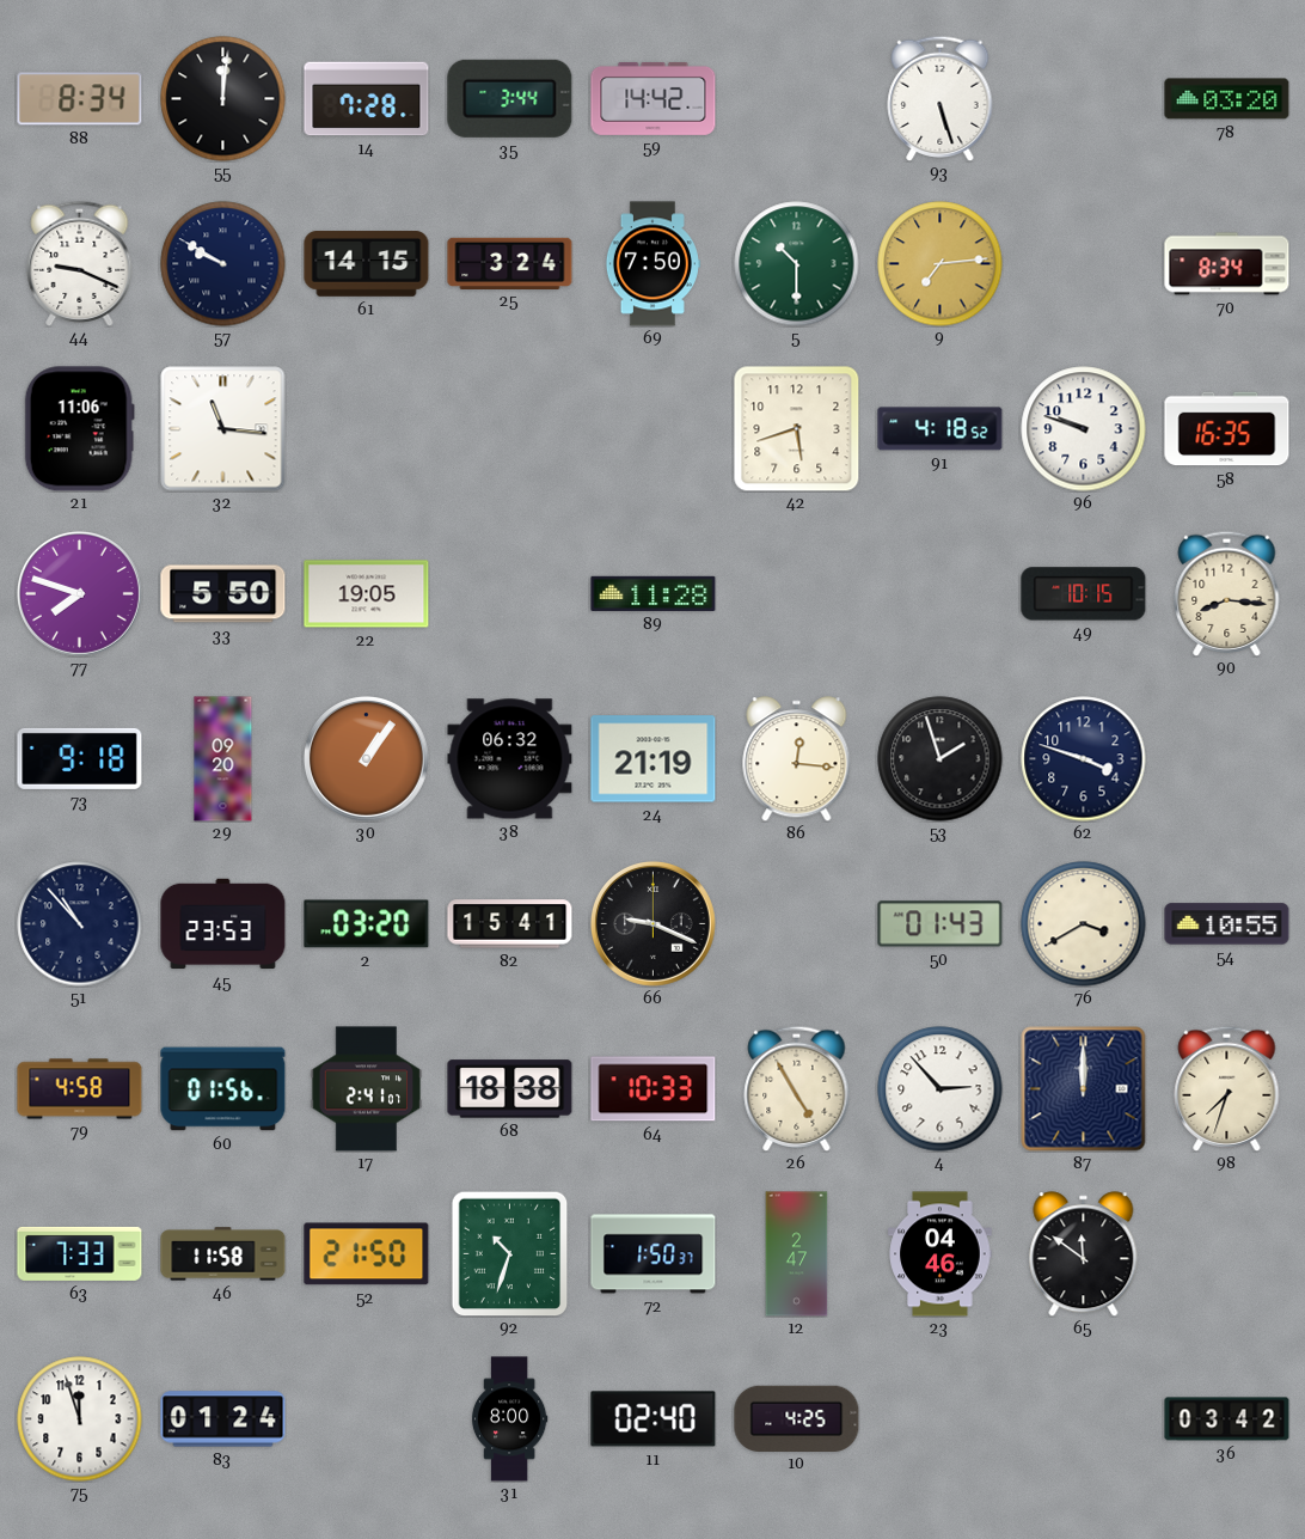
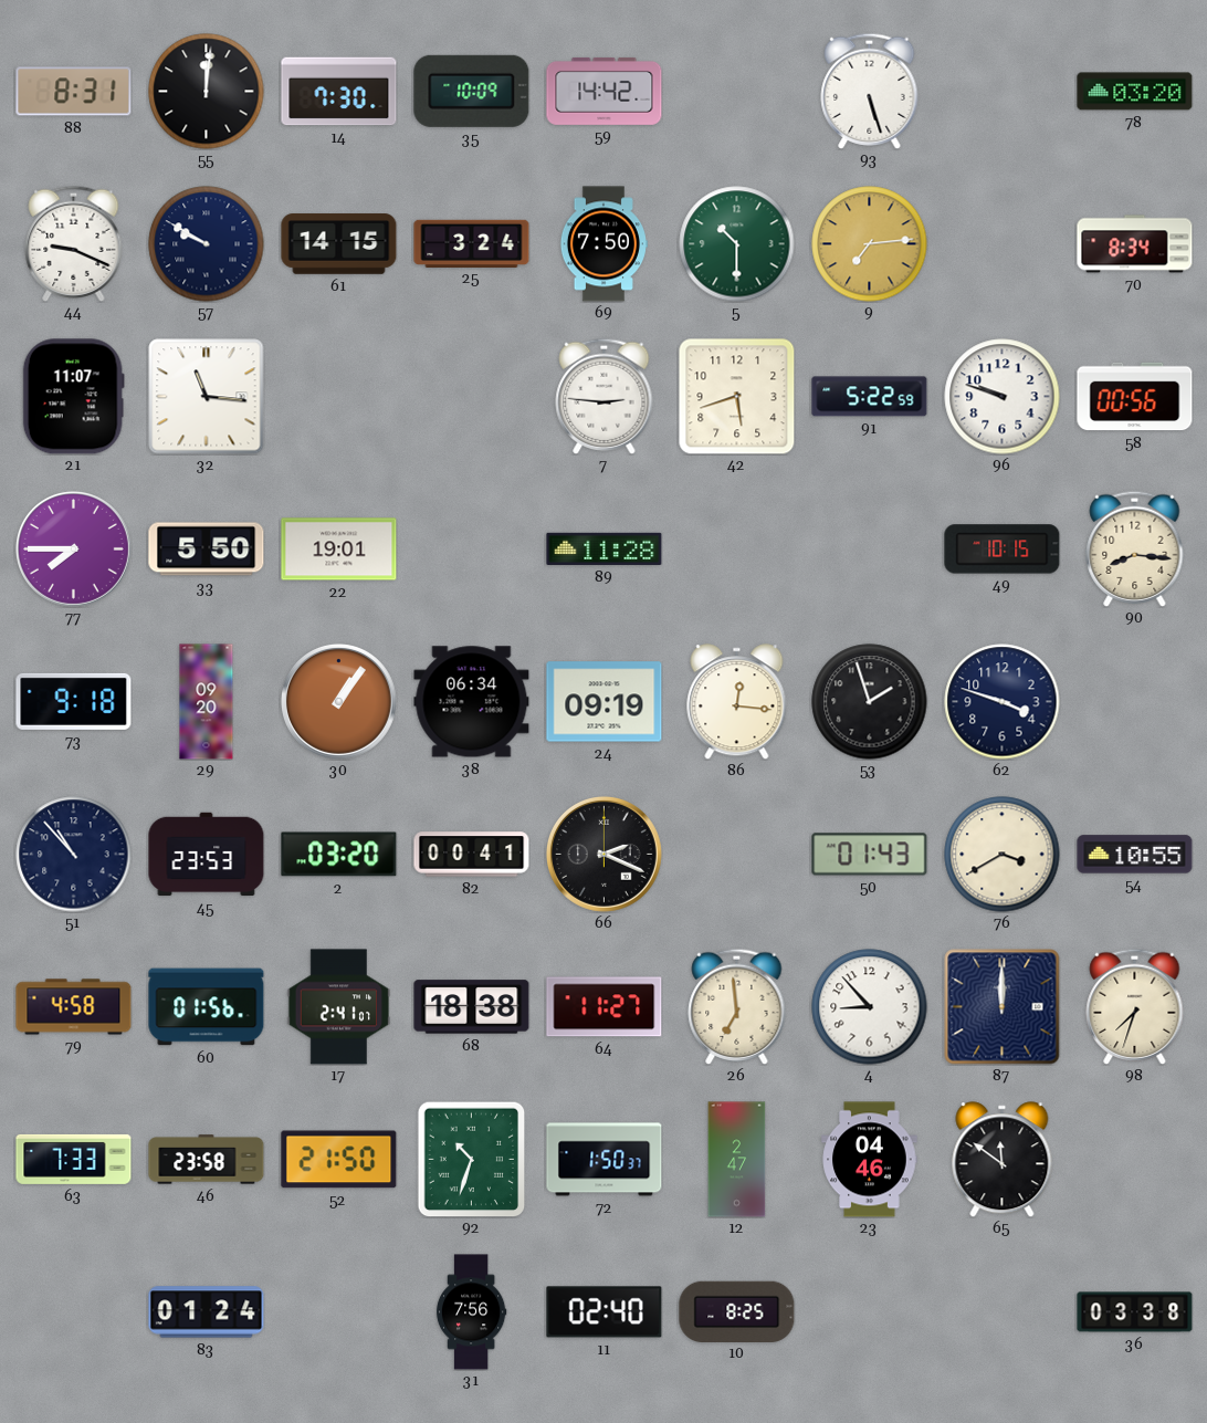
88: 8:34 -> 8:31
14: 7:28 -> 7:30
35: 3:44 -> 10:09
21: 11:06 -> 11:07
7: none -> 2:46
91: 4:18 -> 5:22
58: 16:35 -> 00:56
77: 7:48 -> 7:45
22: 19:05 -> 19:01
38: 06:32 -> 06:34
24: 21:19 -> 09:19
82: 15:41 -> 00:41
66: 9:19 -> 2:19
64: 10:33 -> 11:27
26: 4:55 -> 6:59
4: 2:53 -> 8:53
46: 11:58 -> 23:58
75: 11:57 -> none
31: 8:00 -> 7:56
10: 4:25 -> 8:25
36: 03:42 -> 03:38
